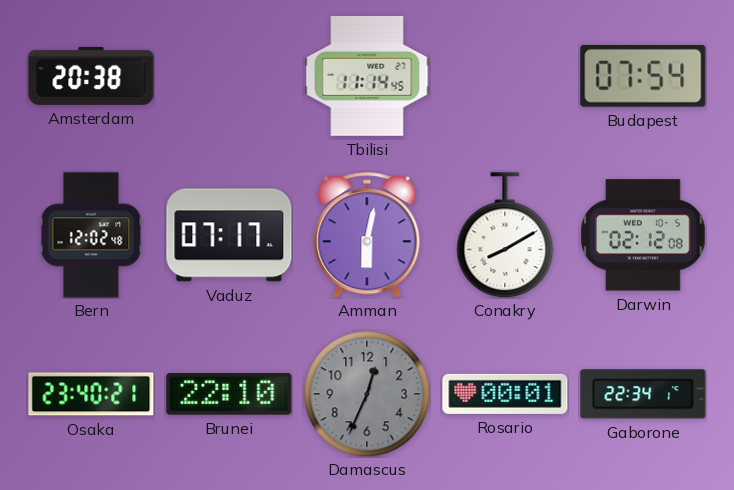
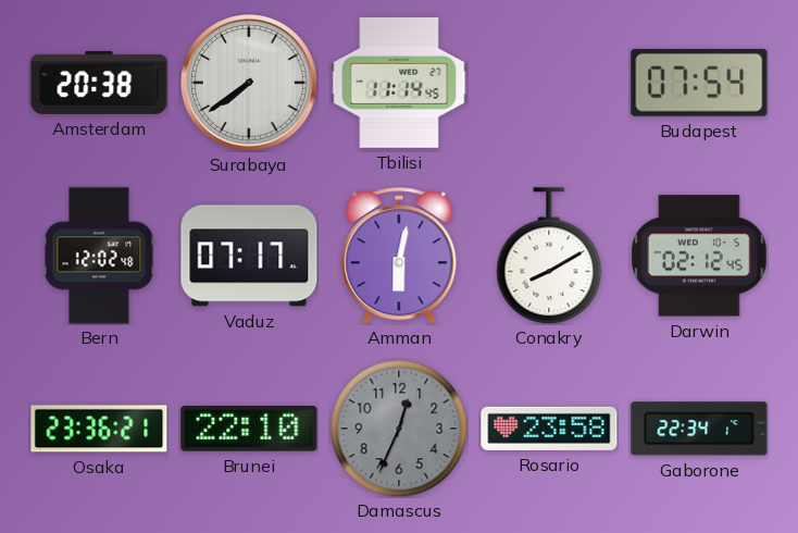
Surabaya: none -> 7:39
Darwin: 02:12:08 -> 02:12:45
Osaka: 23:40 -> 23:36
Rosario: 00:01 -> 23:58
